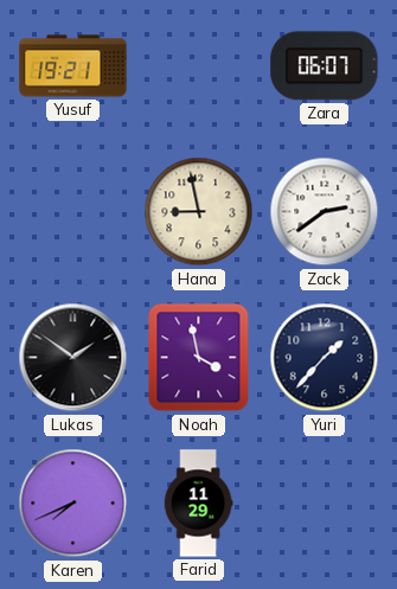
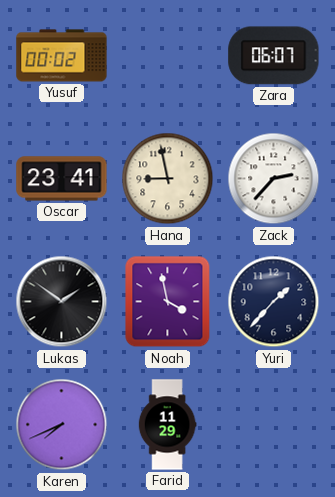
Yusuf: 19:21 -> 00:02
Oscar: none -> 23:41
Zack: 2:39 -> 2:37
